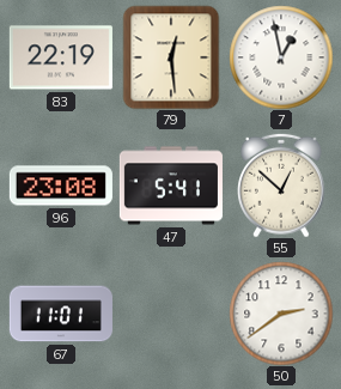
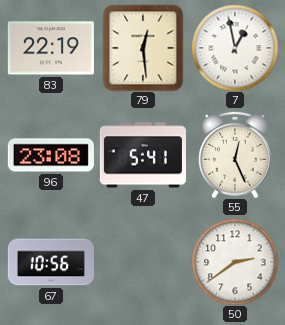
55: 12:52 -> 12:26
67: 11:01 -> 10:56
